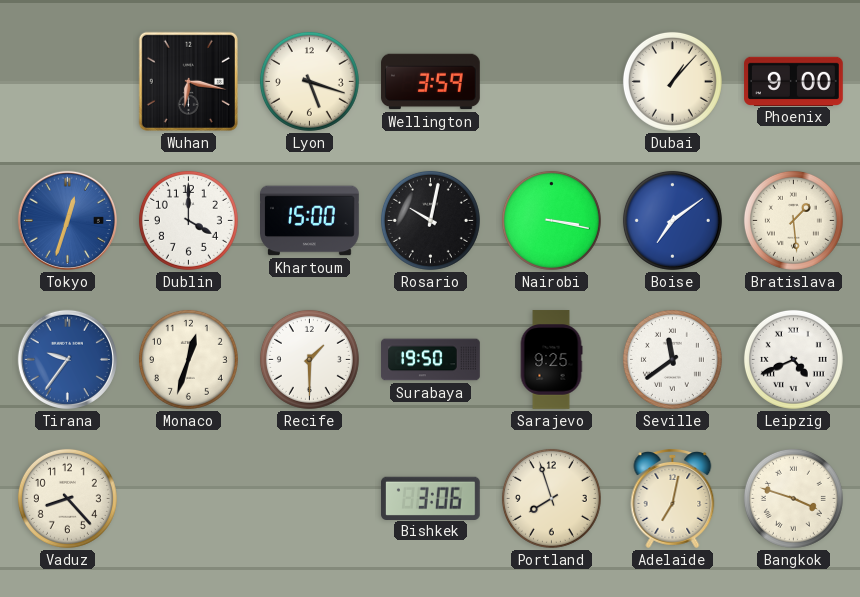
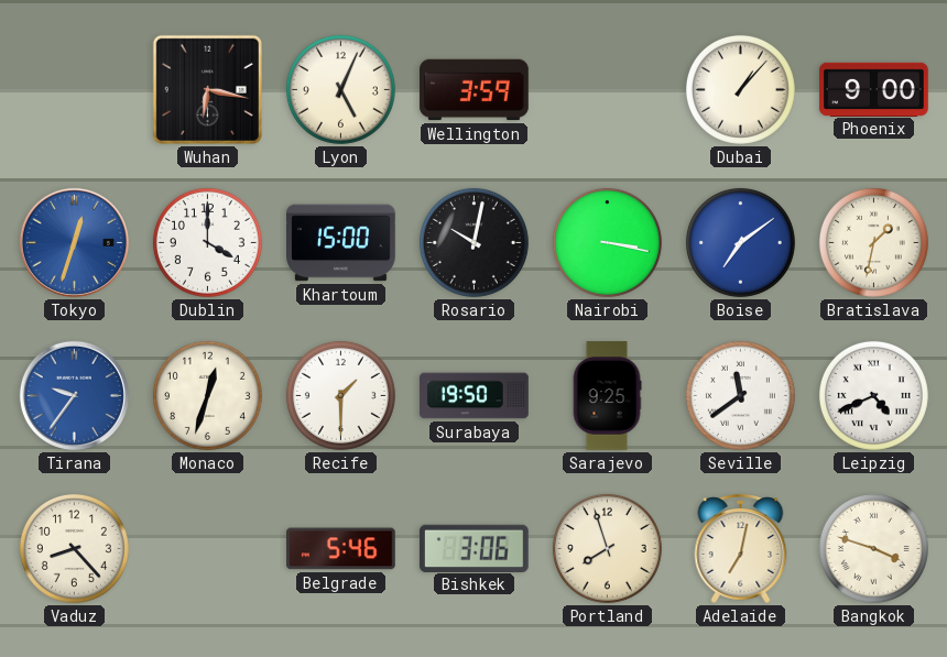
Lyon: 5:18 -> 5:04
Bratislava: 1:29 -> 1:32
Belgrade: none -> 5:46
